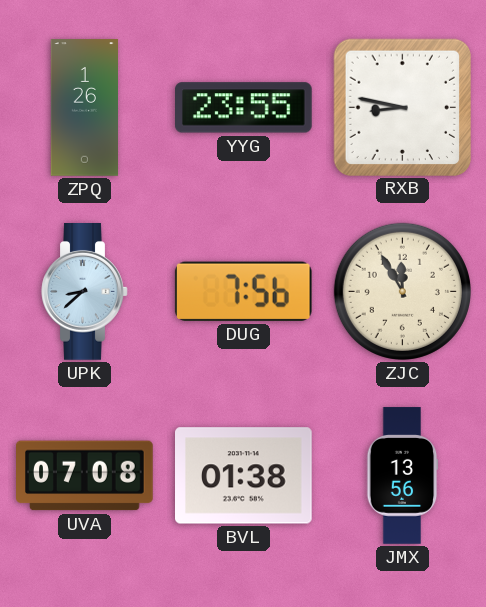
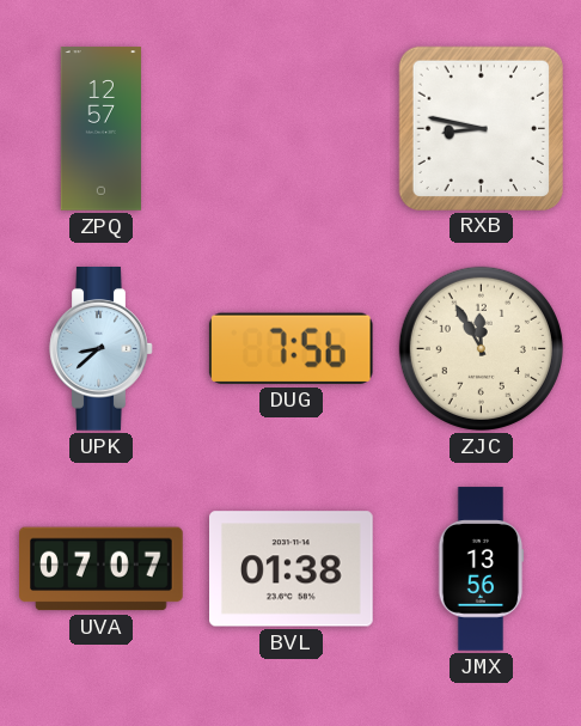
ZPQ: 1:26 -> 12:57
YYG: 23:55 -> none
UVA: 07:08 -> 07:07
